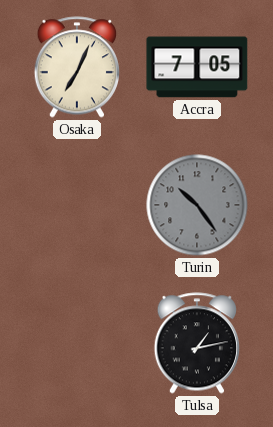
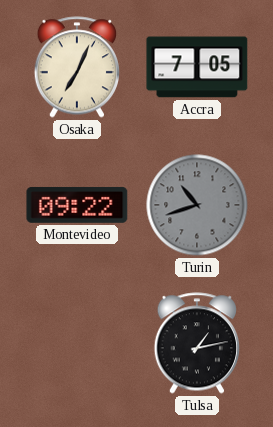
Montevideo: none -> 09:22
Turin: 10:24 -> 10:42
